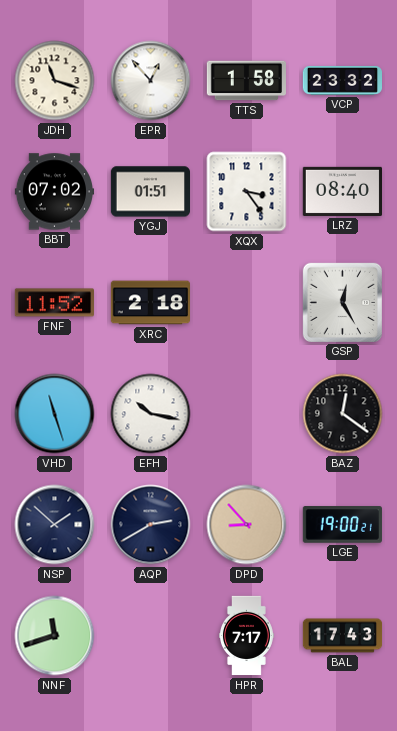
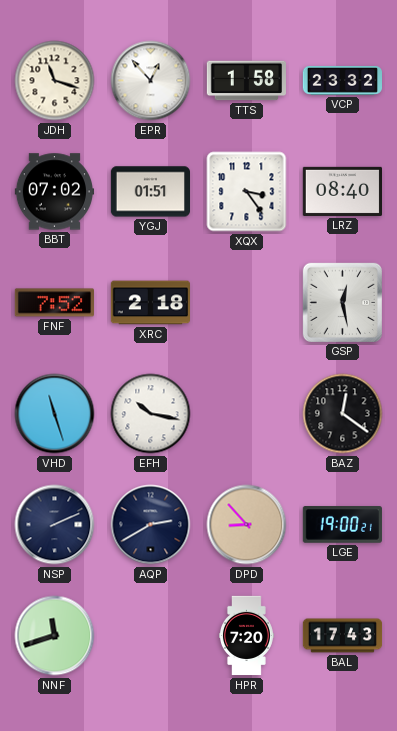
FNF: 11:52 -> 7:52
GSP: 12:25 -> 12:28
NSP: 1:52 -> 2:11
HPR: 7:17 -> 7:20
